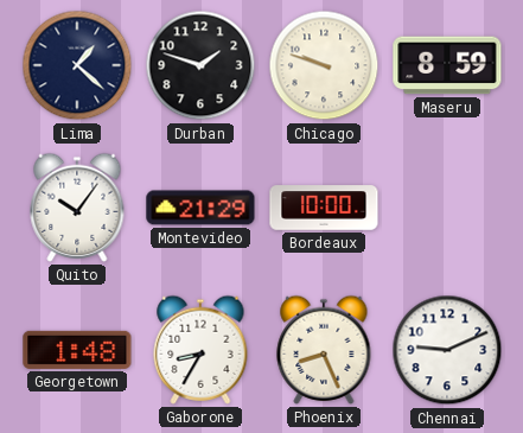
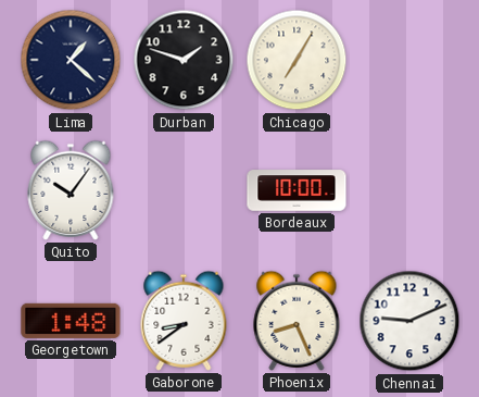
Chicago: 9:48 -> 7:05
Maseru: 8:59 -> none
Montevideo: 21:29 -> none
Gaborone: 8:35 -> 8:39
